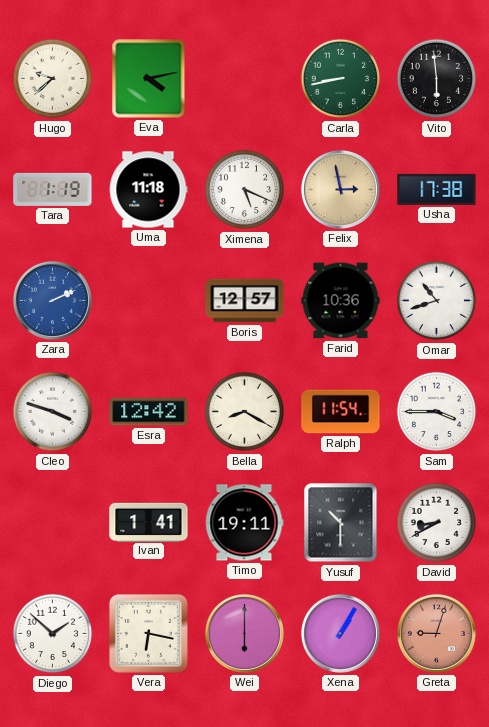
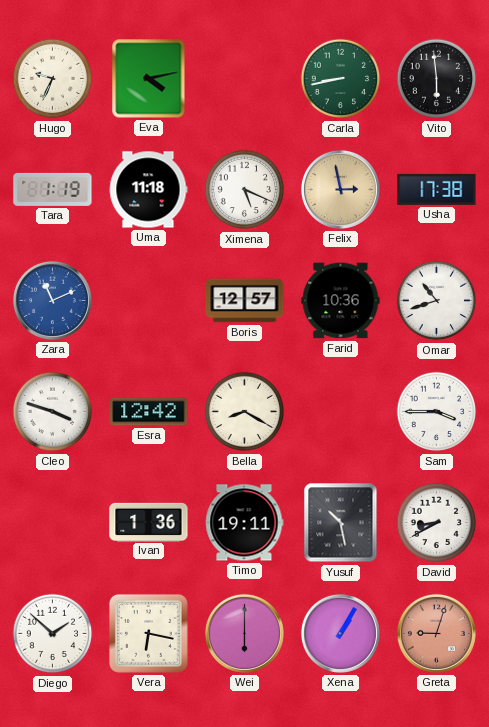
Hugo: 9:38 -> 9:34
Zara: 2:11 -> 11:11
Ralph: 11:54 -> none
Ivan: 1:41 -> 1:36
Yusuf: 10:30 -> 10:28
